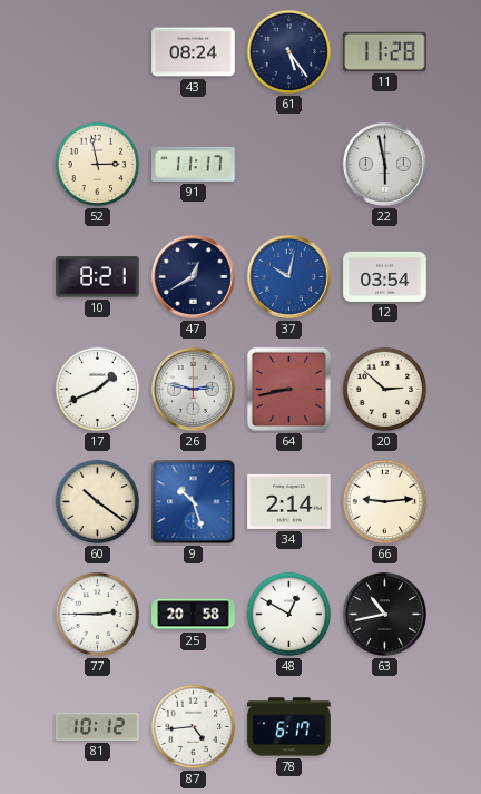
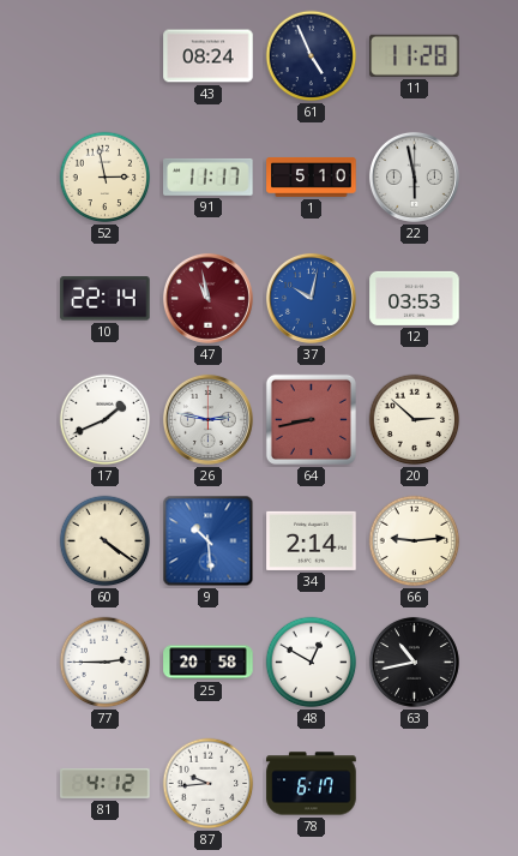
61: 5:24 -> 4:56
1: none -> 5:10
10: 8:21 -> 22:14
47: 12:40 -> 10:58
47 dial: navy -> burgundy
12: 03:54 -> 03:53
60: 10:21 -> 4:21
9: 10:27 -> 10:29
81: 10:12 -> 4:12
87: 4:44 -> 9:44
